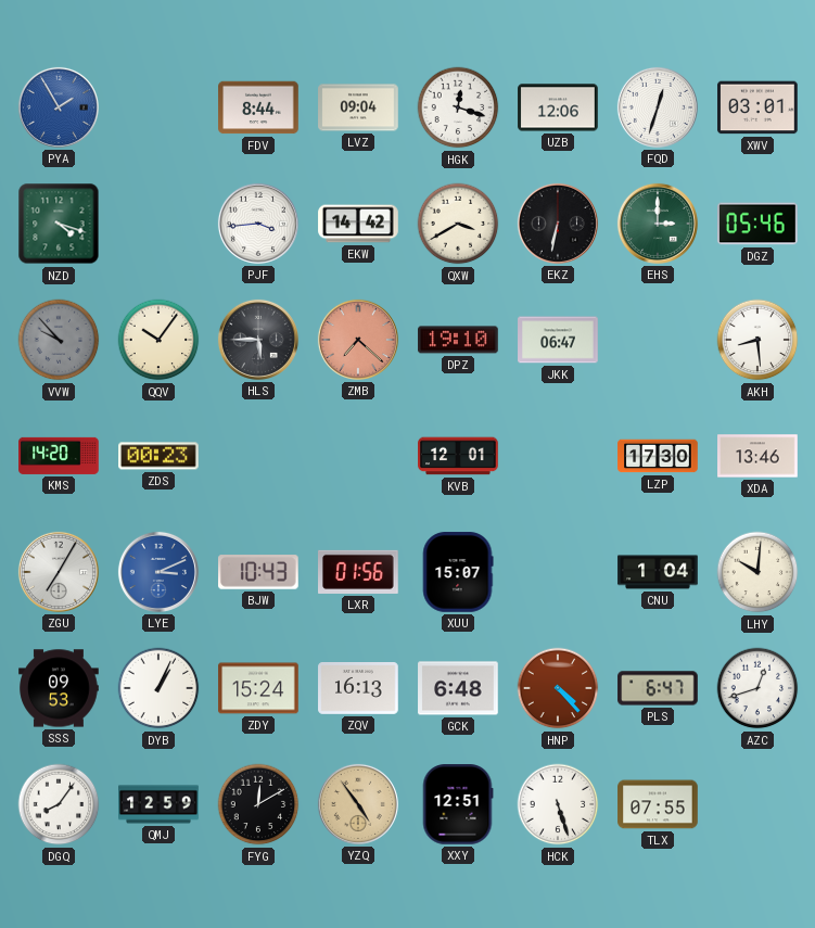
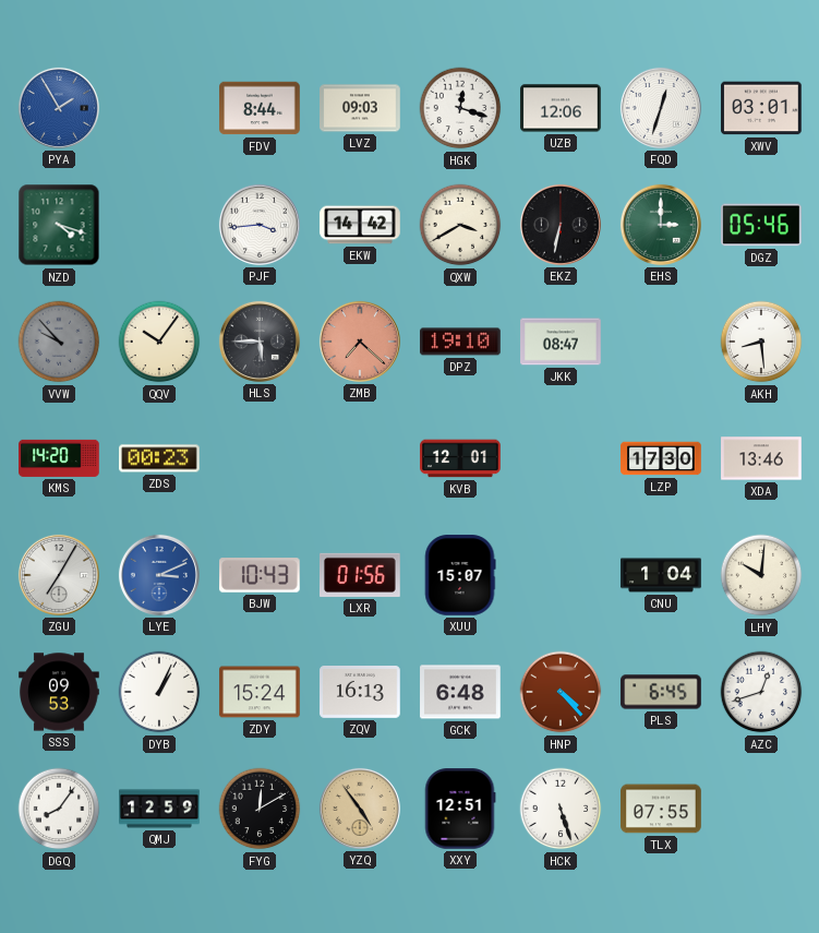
LVZ: 09:04 -> 09:03
JKK: 06:47 -> 08:47
PLS: 6:47 -> 6:45
